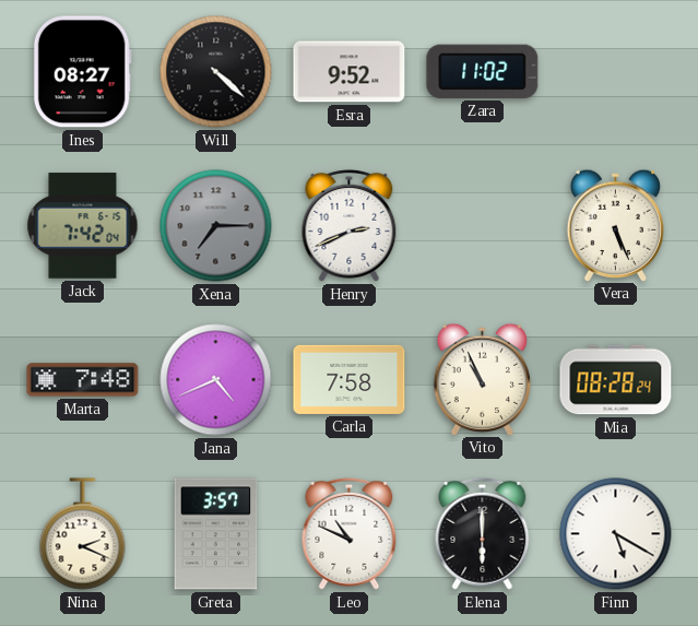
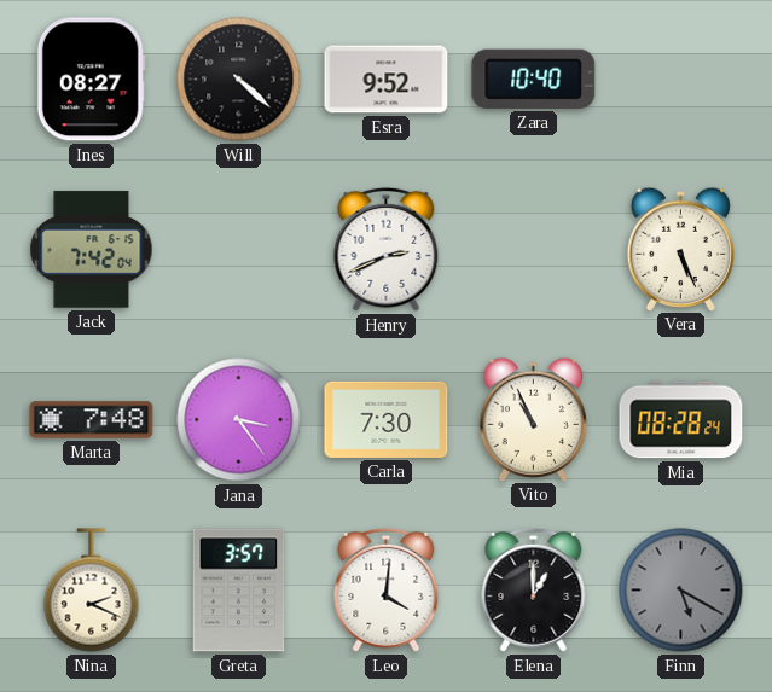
Zara: 11:02 -> 10:40
Xena: 7:15 -> none
Jana: 4:41 -> 3:24
Carla: 7:58 -> 7:30
Leo: 10:49 -> 4:01
Elena: 6:00 -> 1:00
Finn dial: white -> grey
